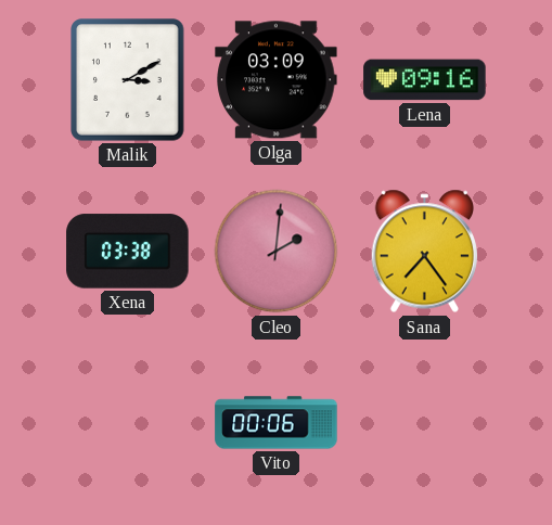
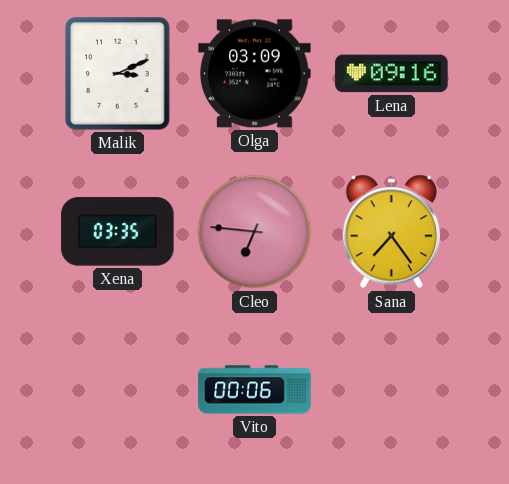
Malik: 3:10 -> 3:11
Xena: 03:38 -> 03:35
Cleo: 2:01 -> 6:46
